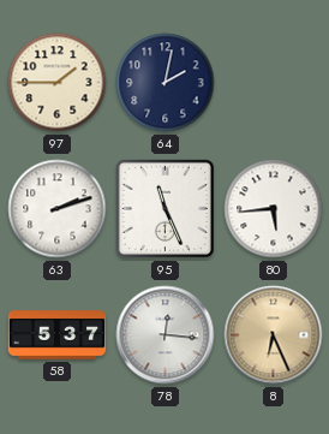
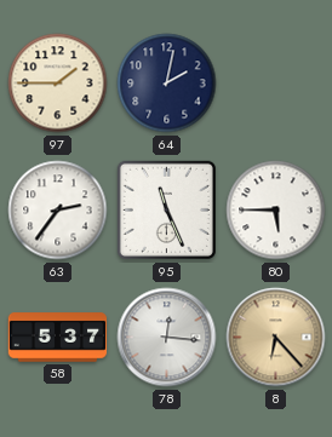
63: 2:12 -> 2:36
80: 5:44 -> 5:45
8: 6:26 -> 6:23
